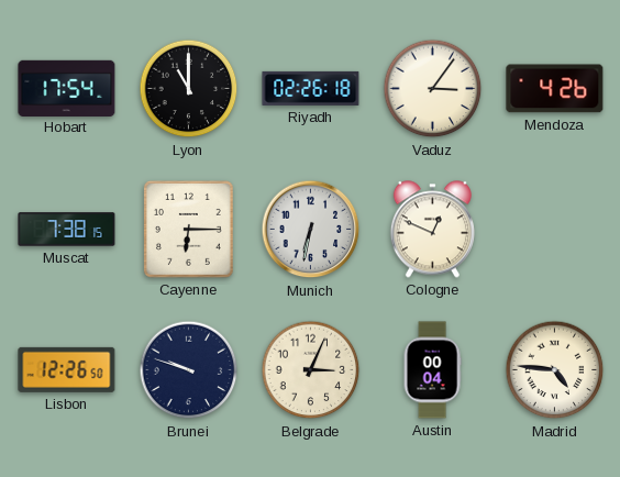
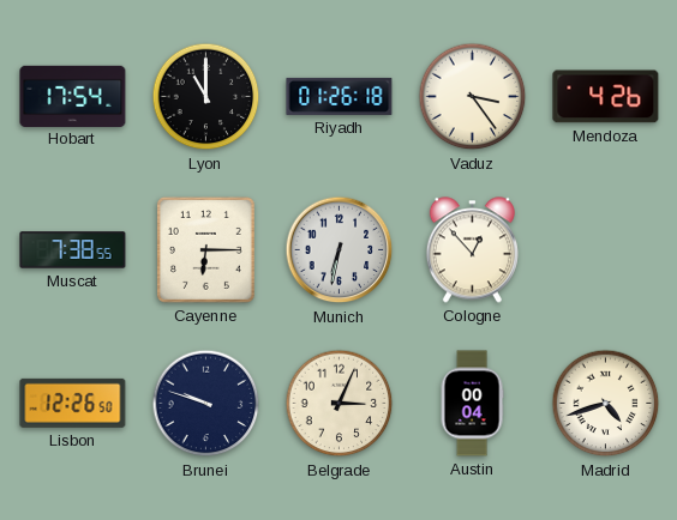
Riyadh: 02:26 -> 01:26
Vaduz: 3:06 -> 3:24
Muscat: 7:38:15 -> 7:38:55
Cologne: 12:49 -> 12:53
Madrid: 4:46 -> 4:42
